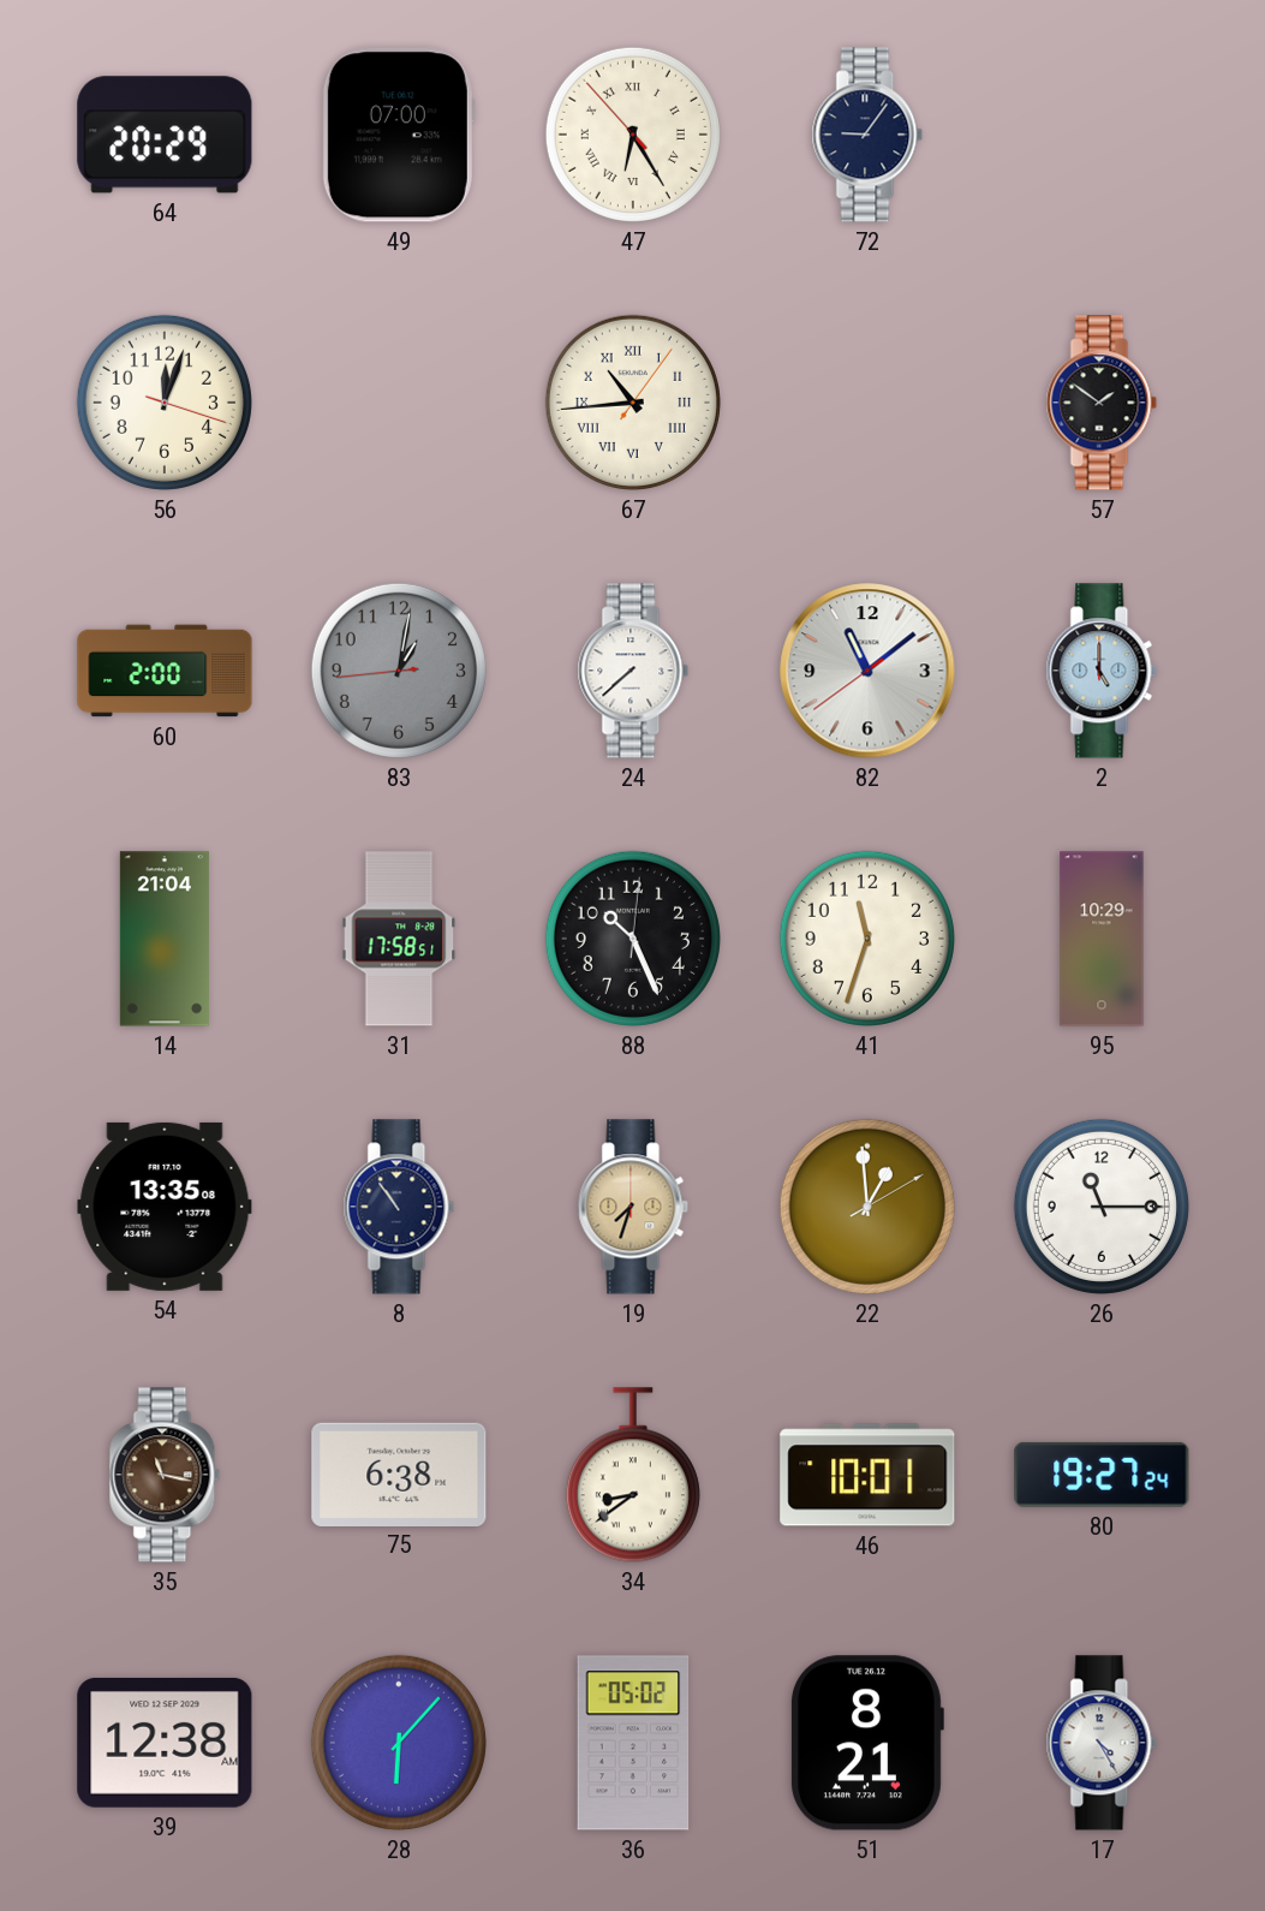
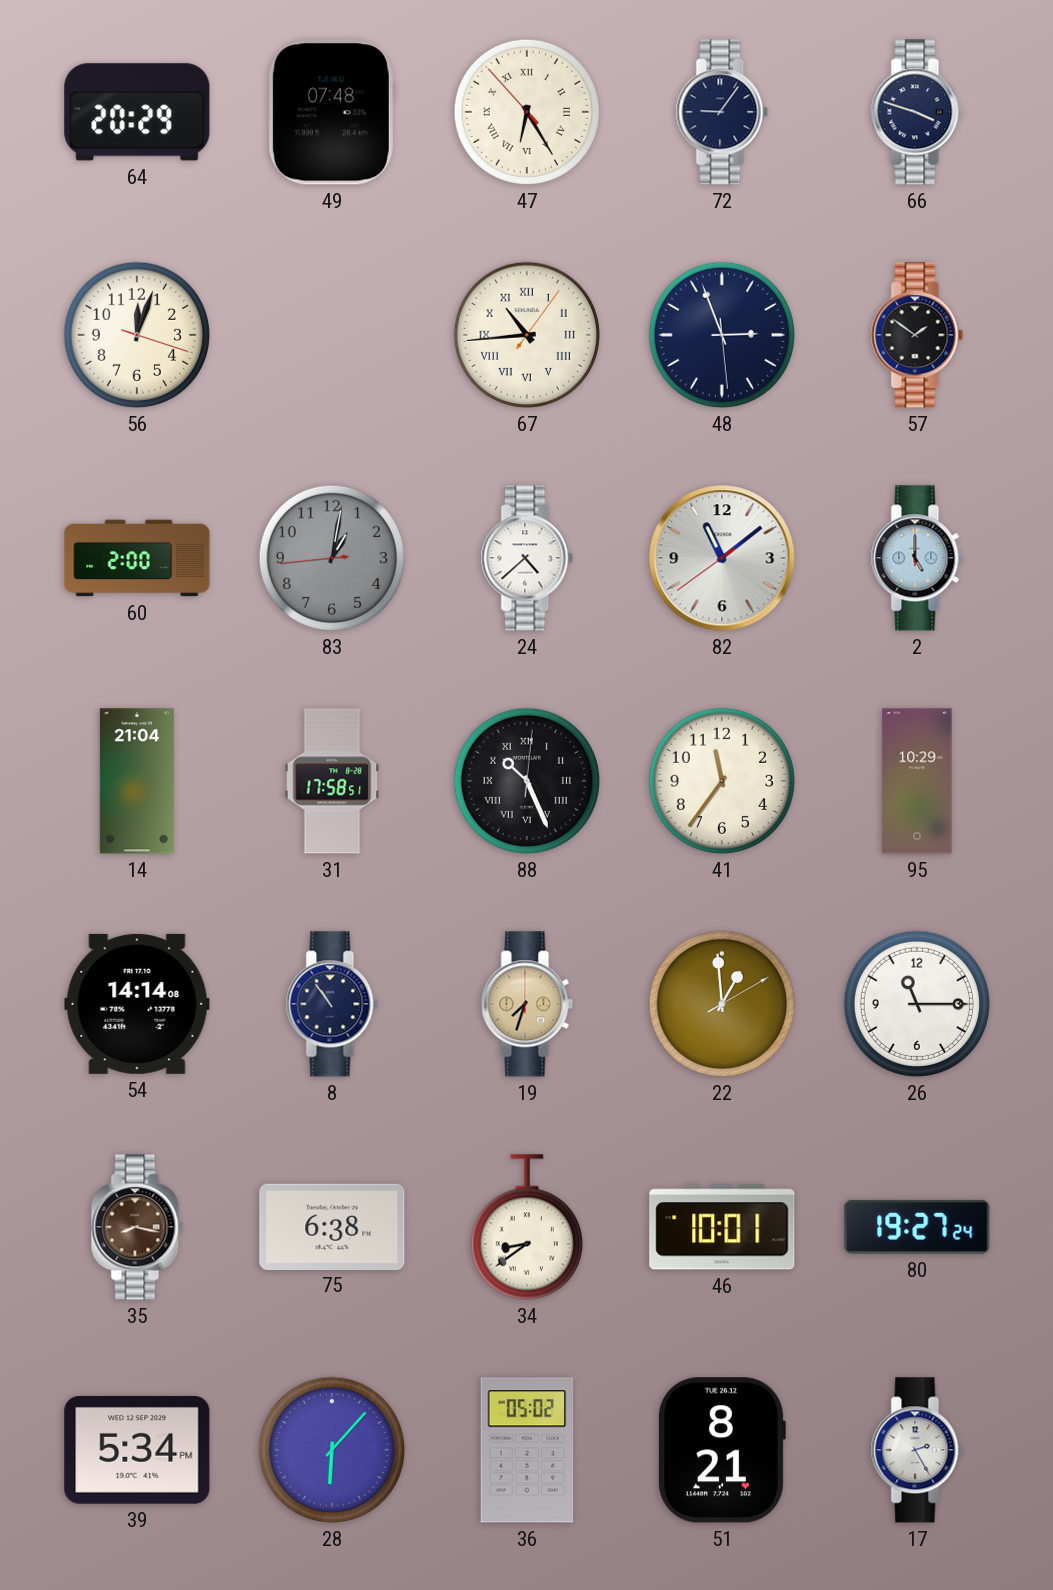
49: 07:00 -> 07:48
66: none -> 3:48
48: none -> 2:56
24: 7:38 -> 4:38
88 numerals: Arabic -> Roman
41: 11:33 -> 11:36
54: 13:35 -> 14:14
35: 11:17 -> 8:17
39: 12:38 -> 5:34
17: 4:25 -> 2:25
